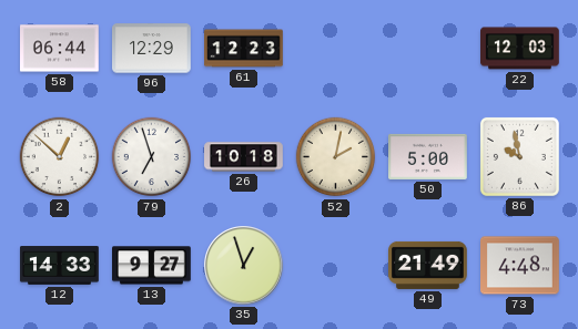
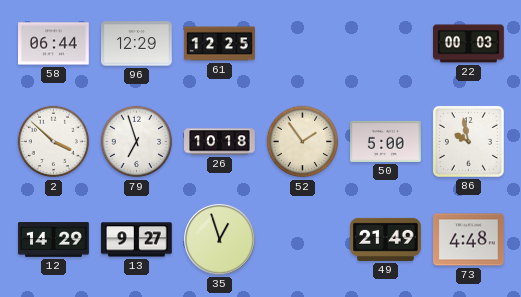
61: 12:23 -> 12:25
22: 12:03 -> 00:03
2: 12:52 -> 3:52
52: 2:02 -> 1:54
12: 14:33 -> 14:29
